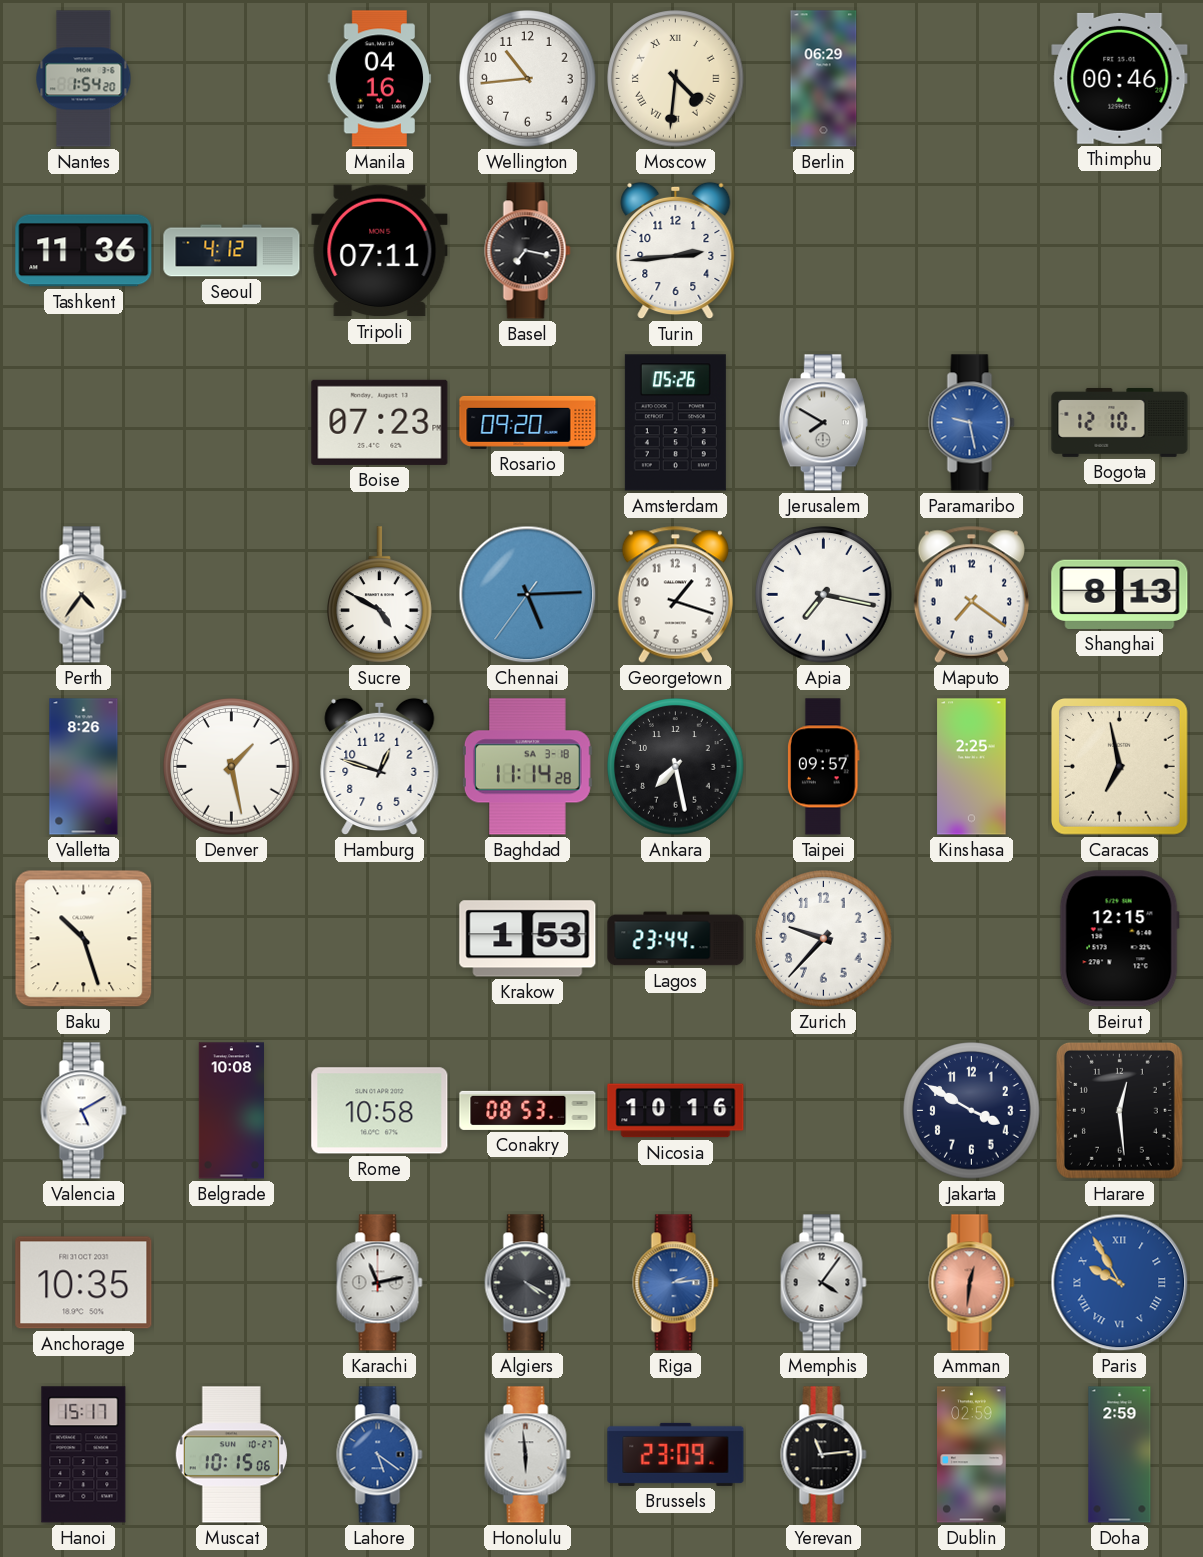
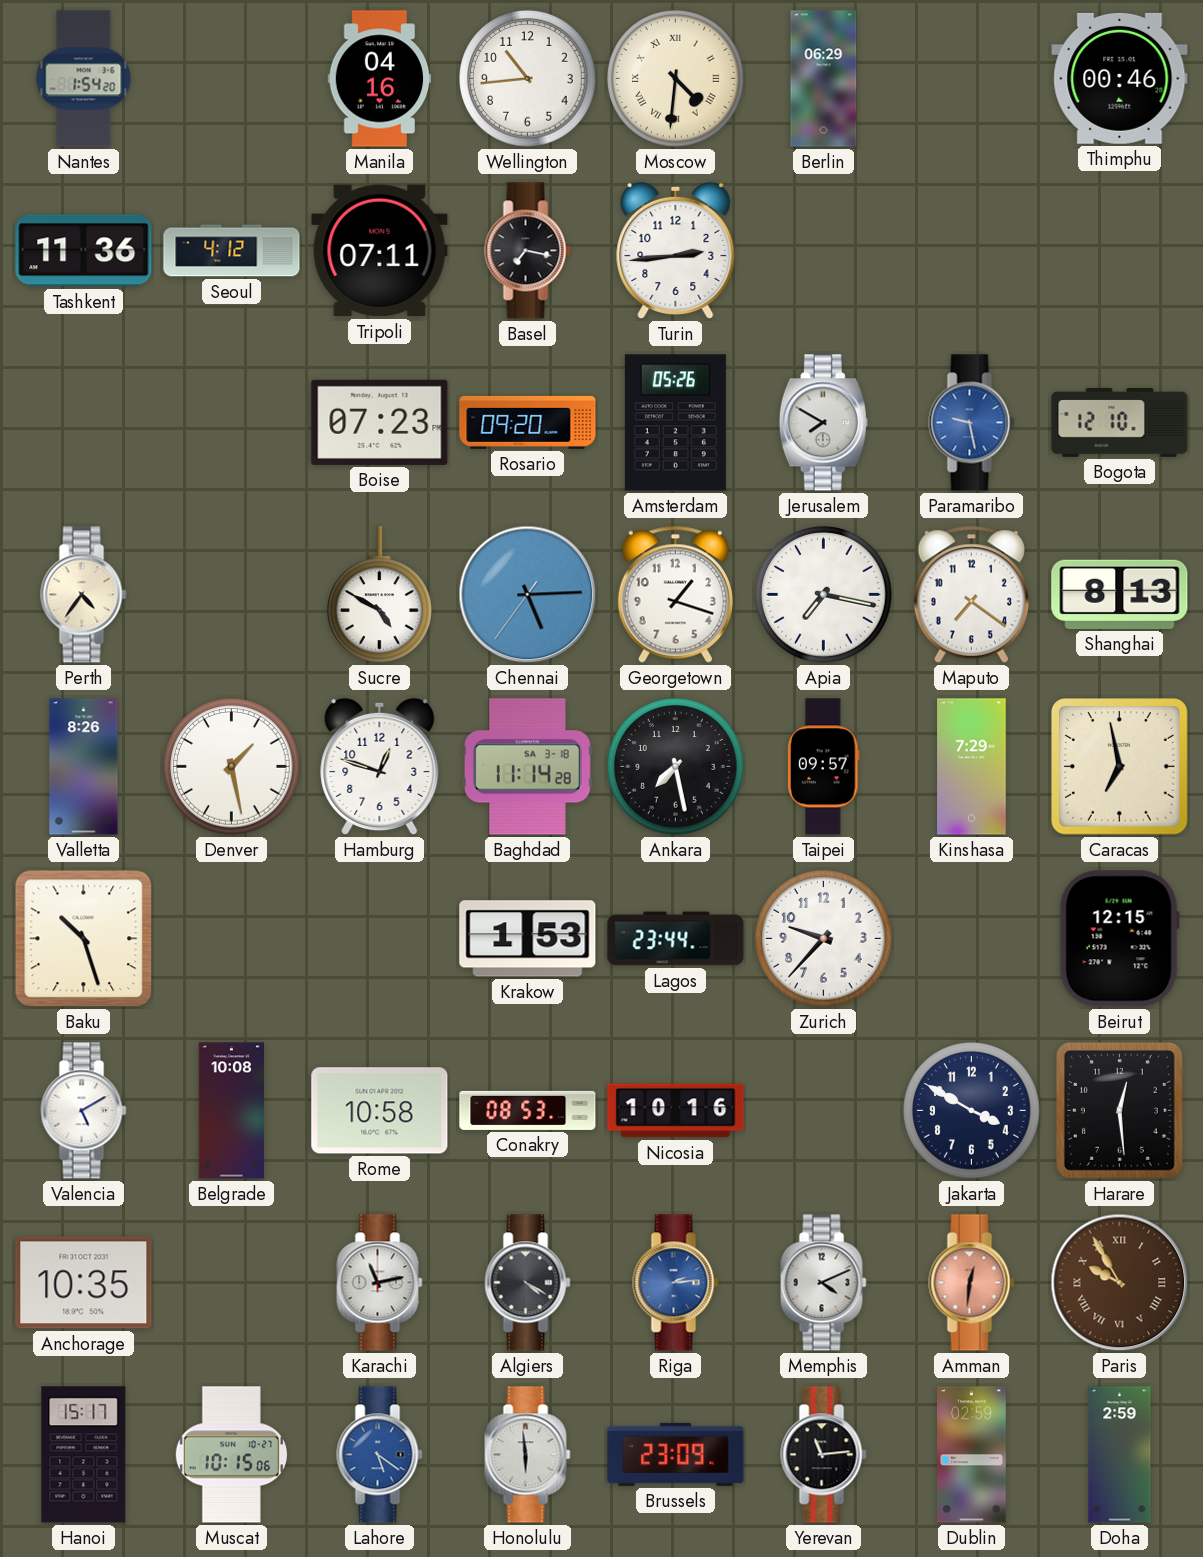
Kinshasa: 2:25 -> 7:29
Memphis: 4:06 -> 4:11
Paris dial: blue -> brown
